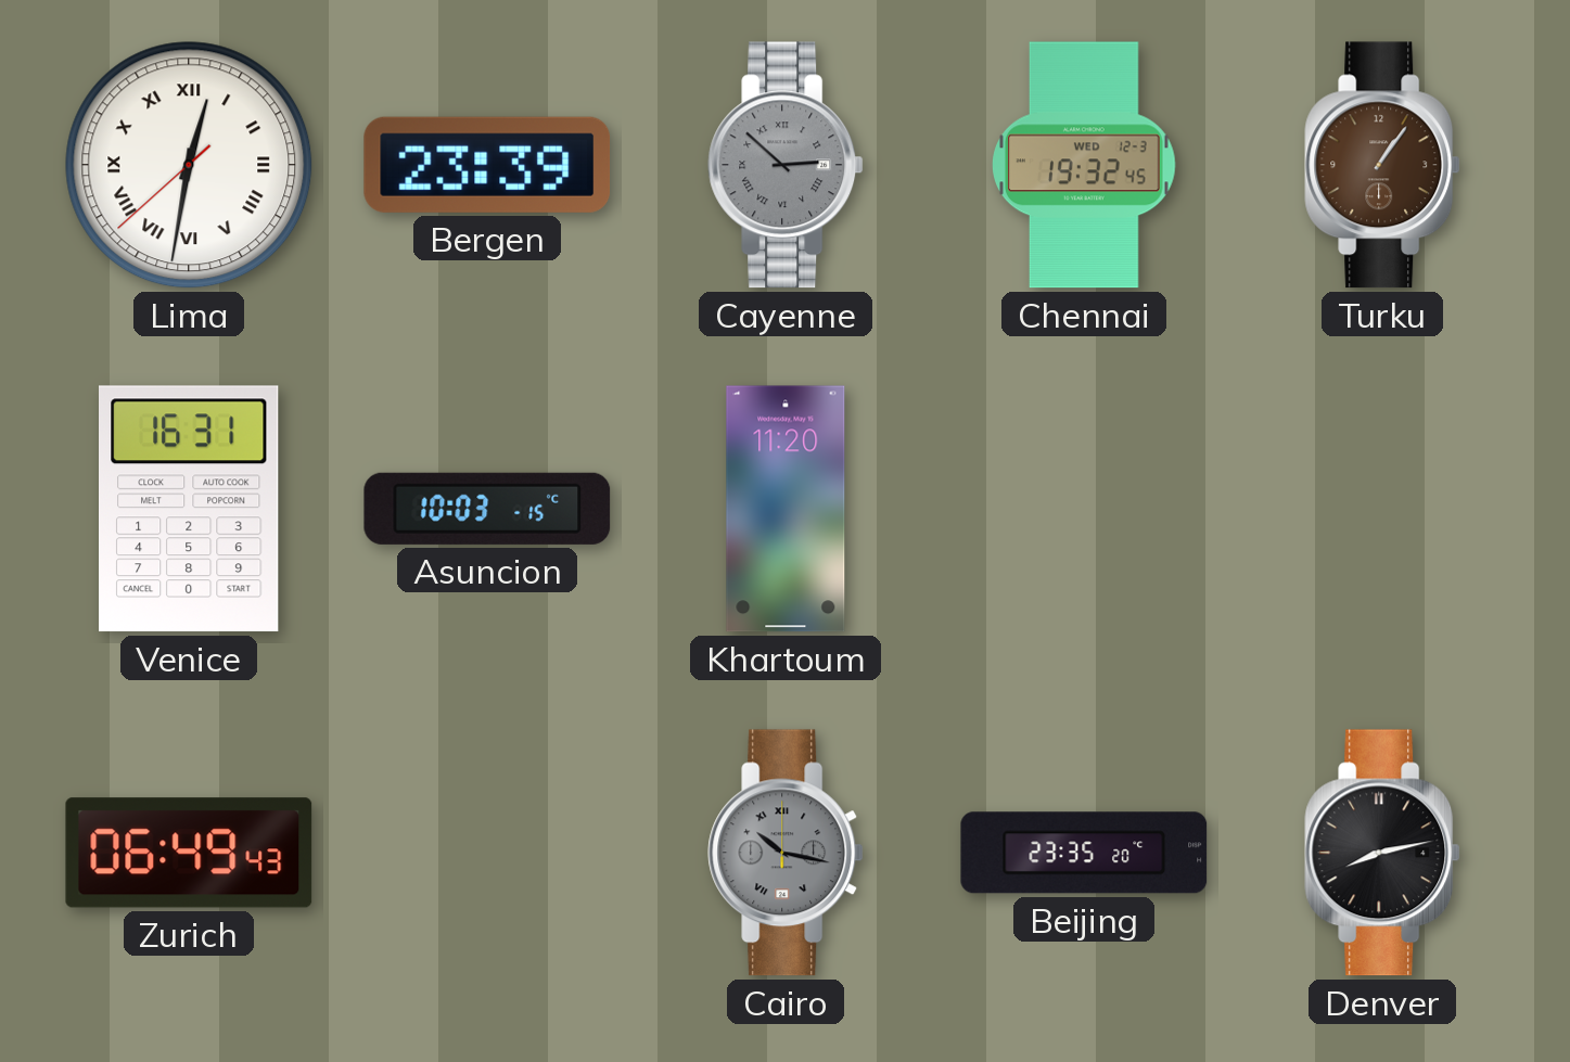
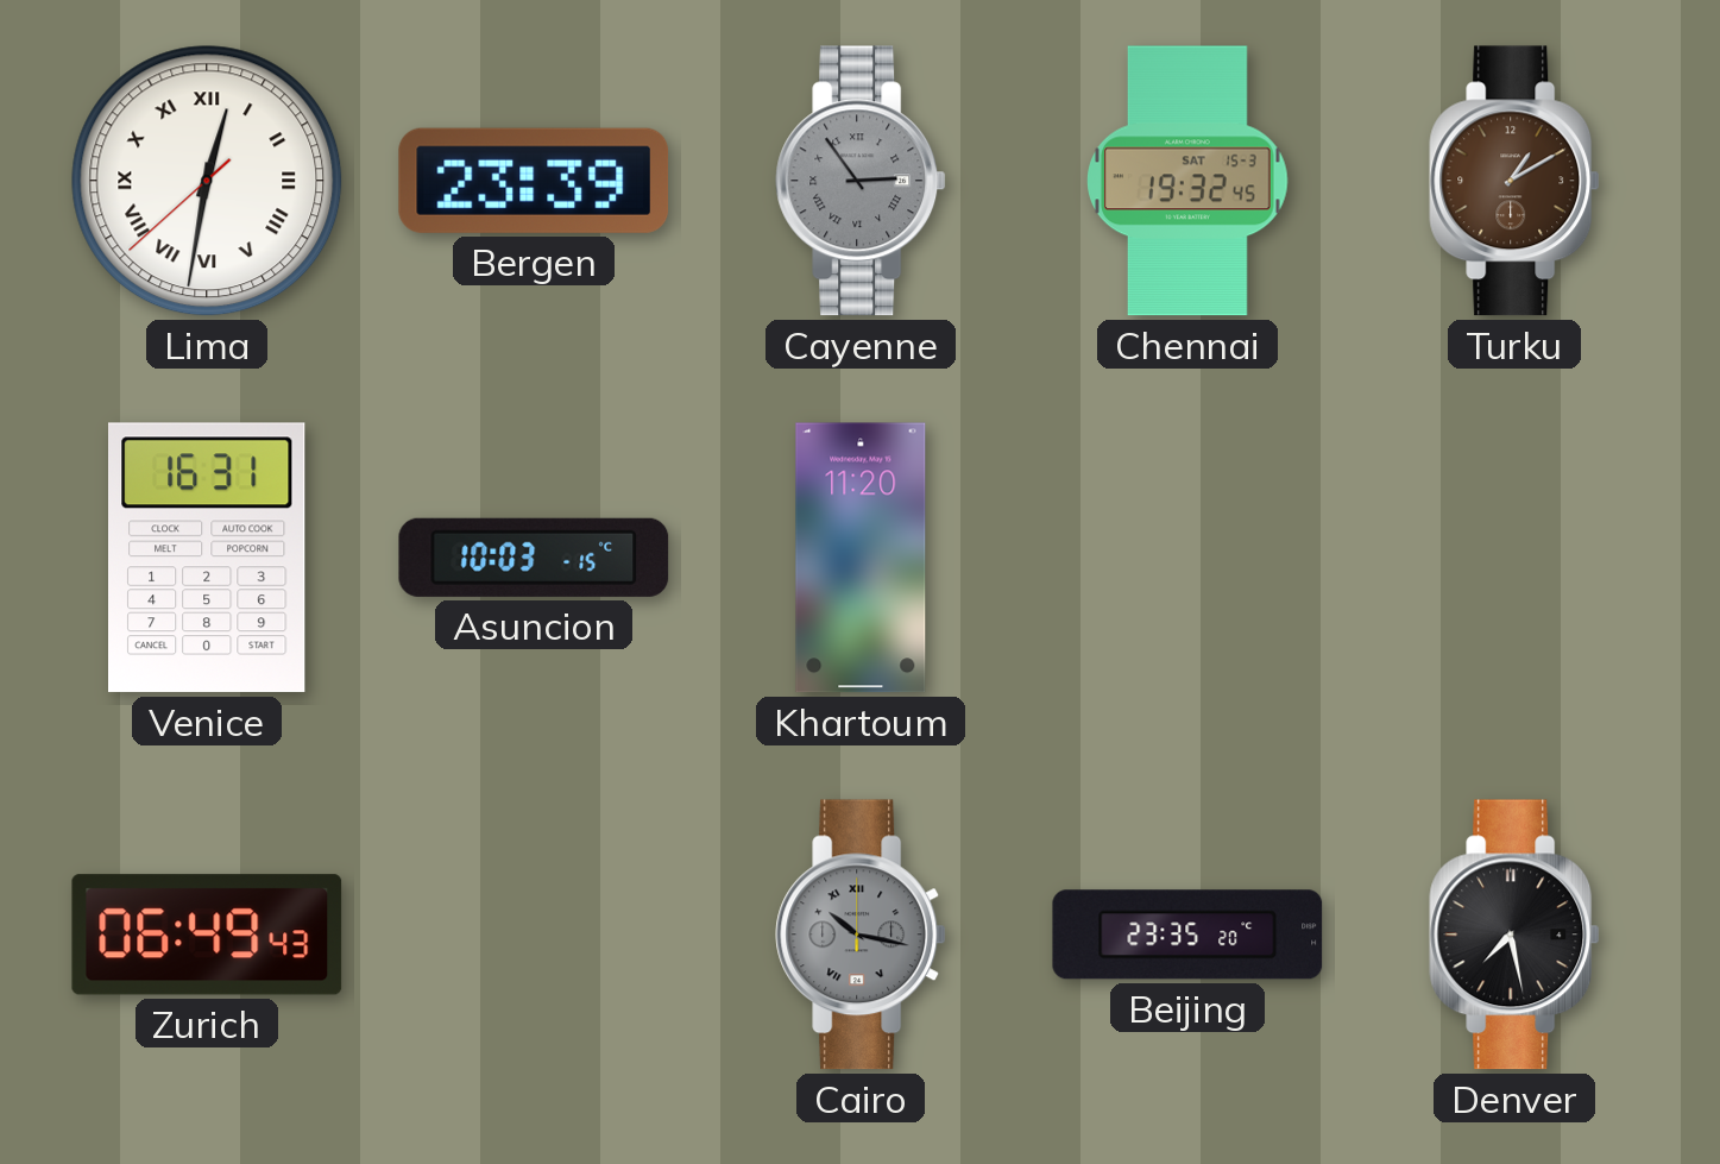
Cayenne: 2:52 -> 2:54
Chennai date: WED 12-3 -> SAT 15-3
Turku: 1:06 -> 1:10
Denver: 8:13 -> 7:28
